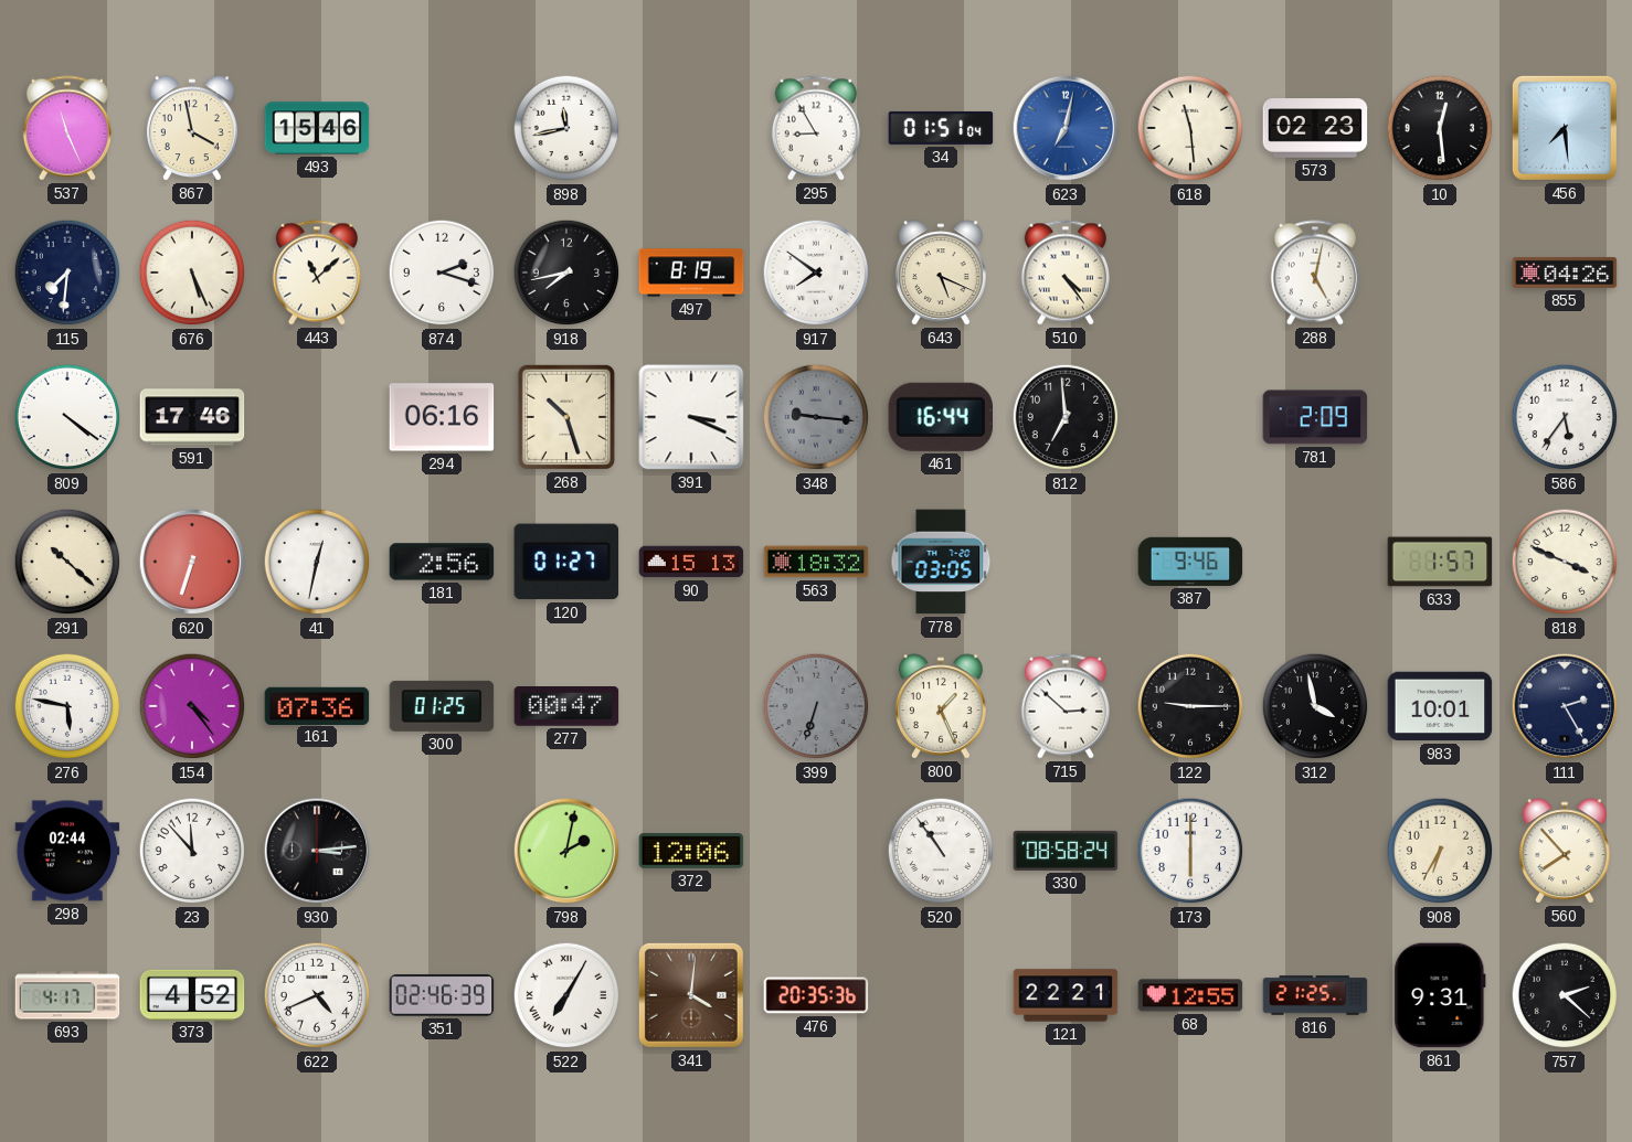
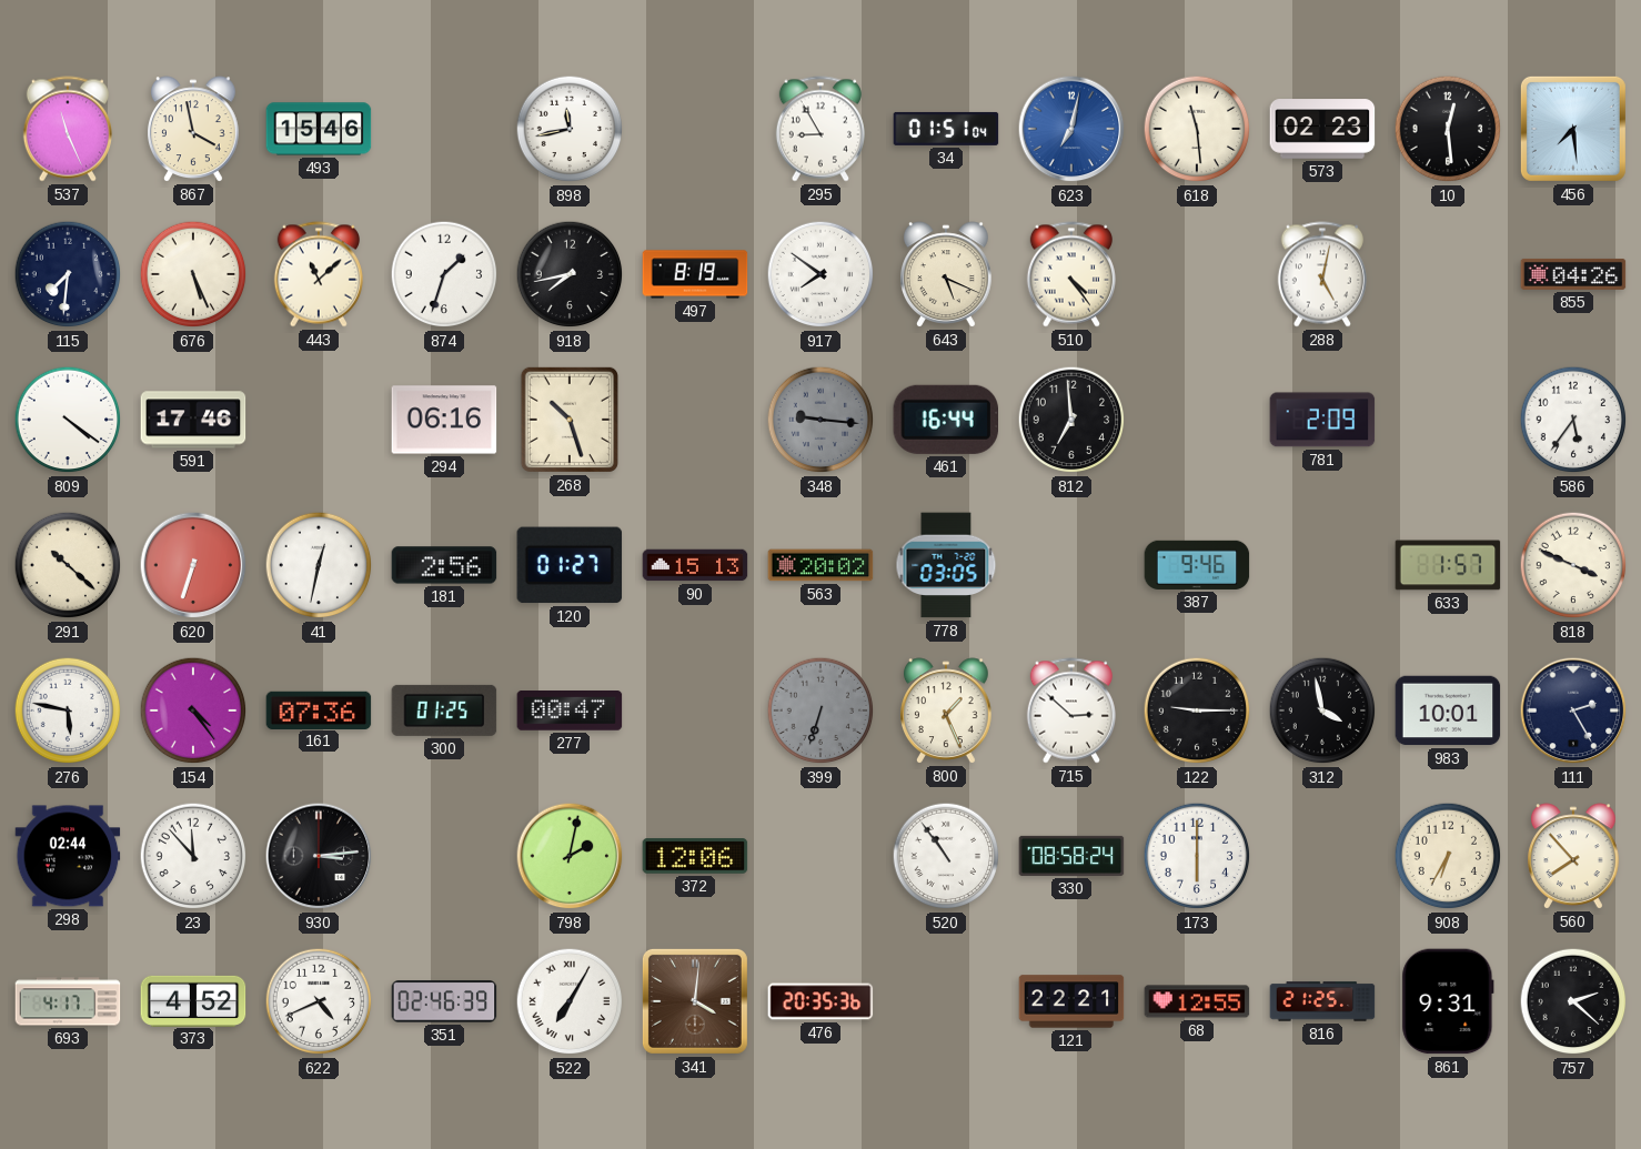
874: 2:18 -> 1:33
391: 3:19 -> none
563: 18:32 -> 20:02
